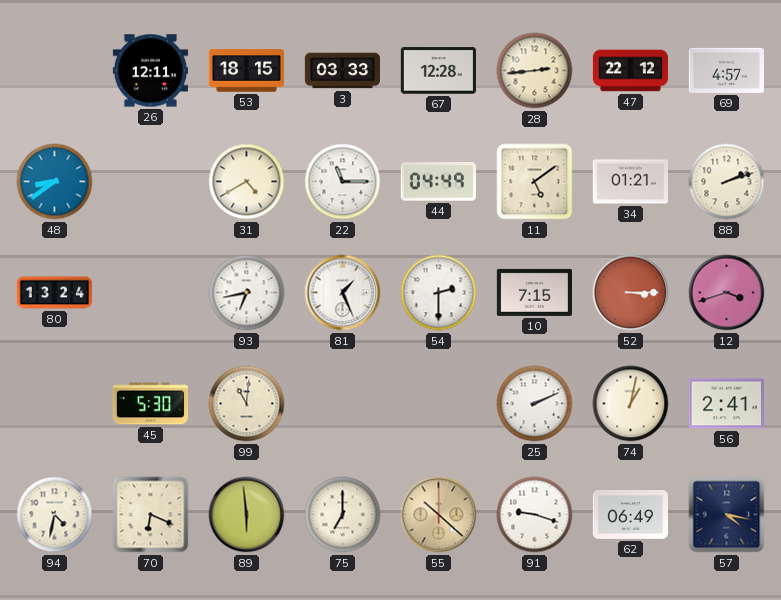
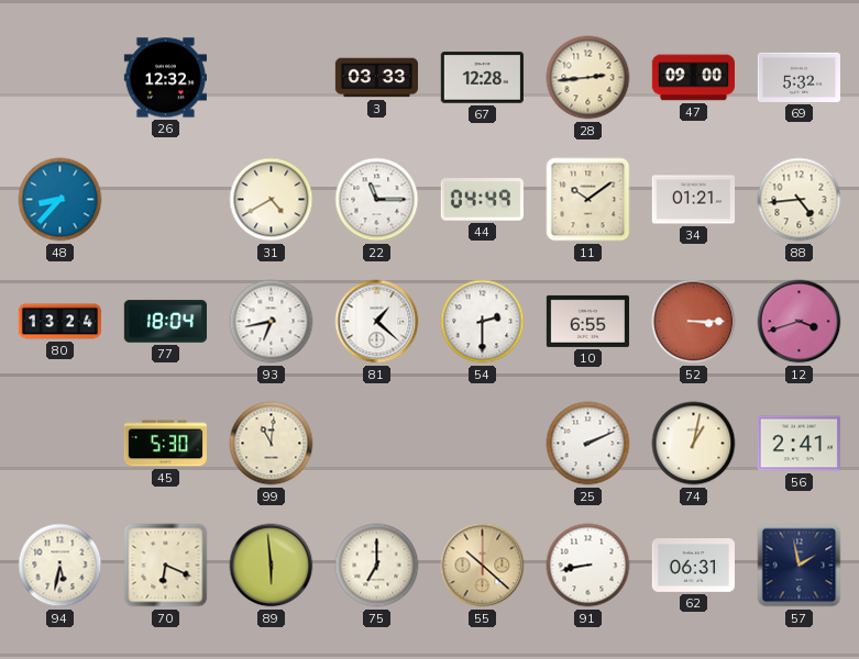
26: 12:11 -> 12:32
53: 18:15 -> none
47: 22:12 -> 09:00
69: 4:57 -> 5:32
48: 8:39 -> 8:37
11: 5:09 -> 10:09
88: 2:12 -> 4:44
77: none -> 18:04
81: 1:26 -> 1:22
10: 7:15 -> 6:55
94: 4:32 -> 5:32
91: 9:18 -> 8:43
62: 06:49 -> 06:31
57: 4:17 -> 1:58
